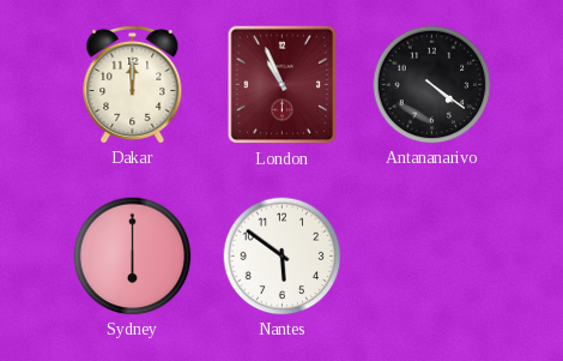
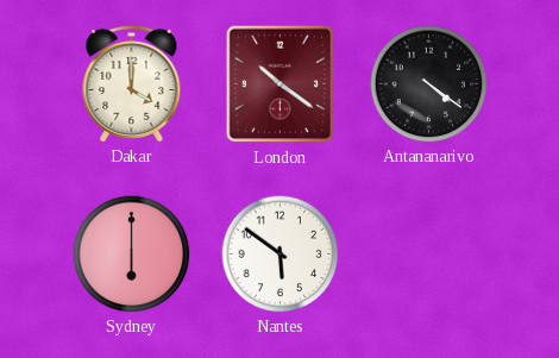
Dakar: 12:00 -> 4:00
London: 10:56 -> 10:21
